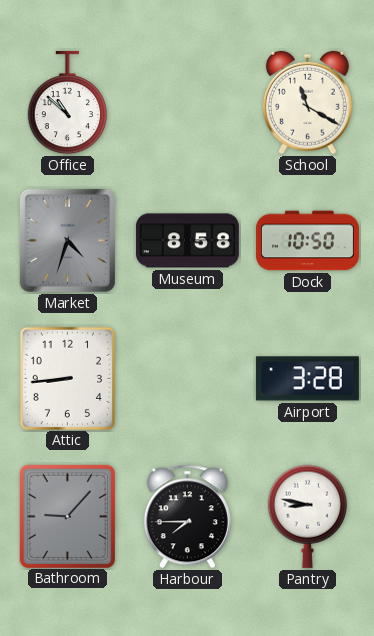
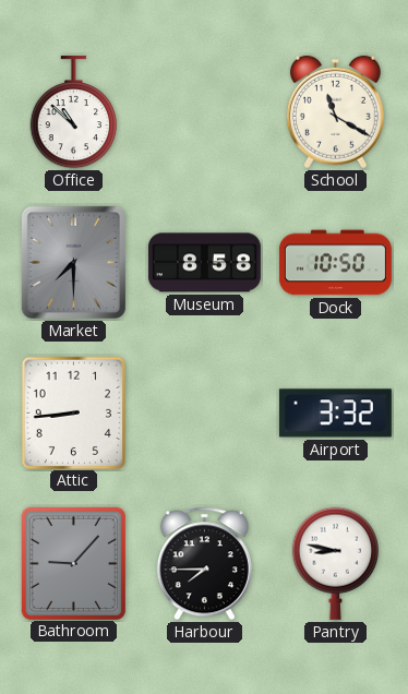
Market: 4:33 -> 7:30
Airport: 3:28 -> 3:32
